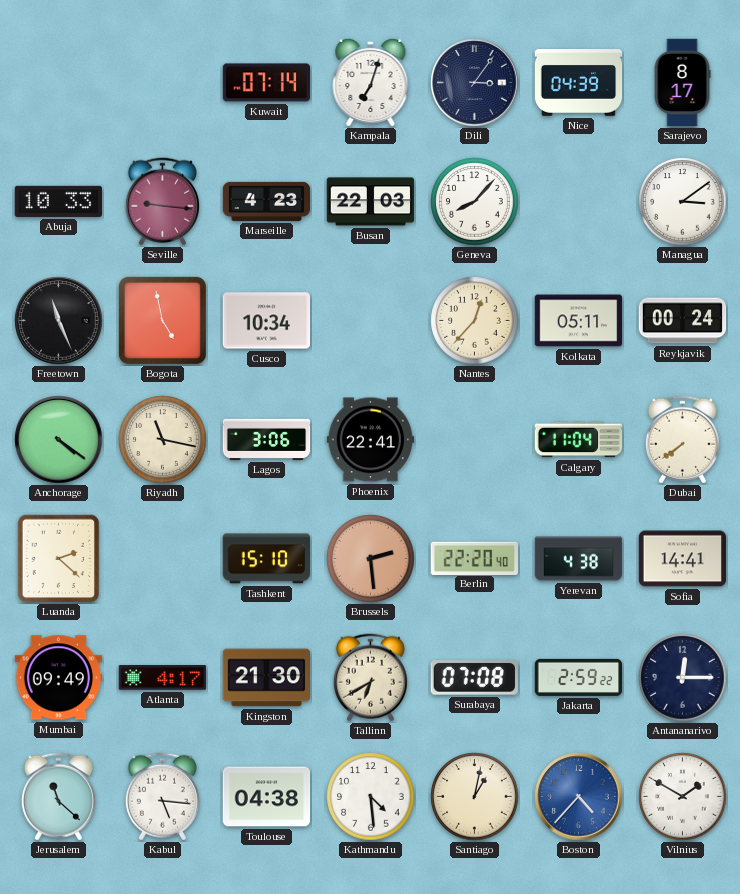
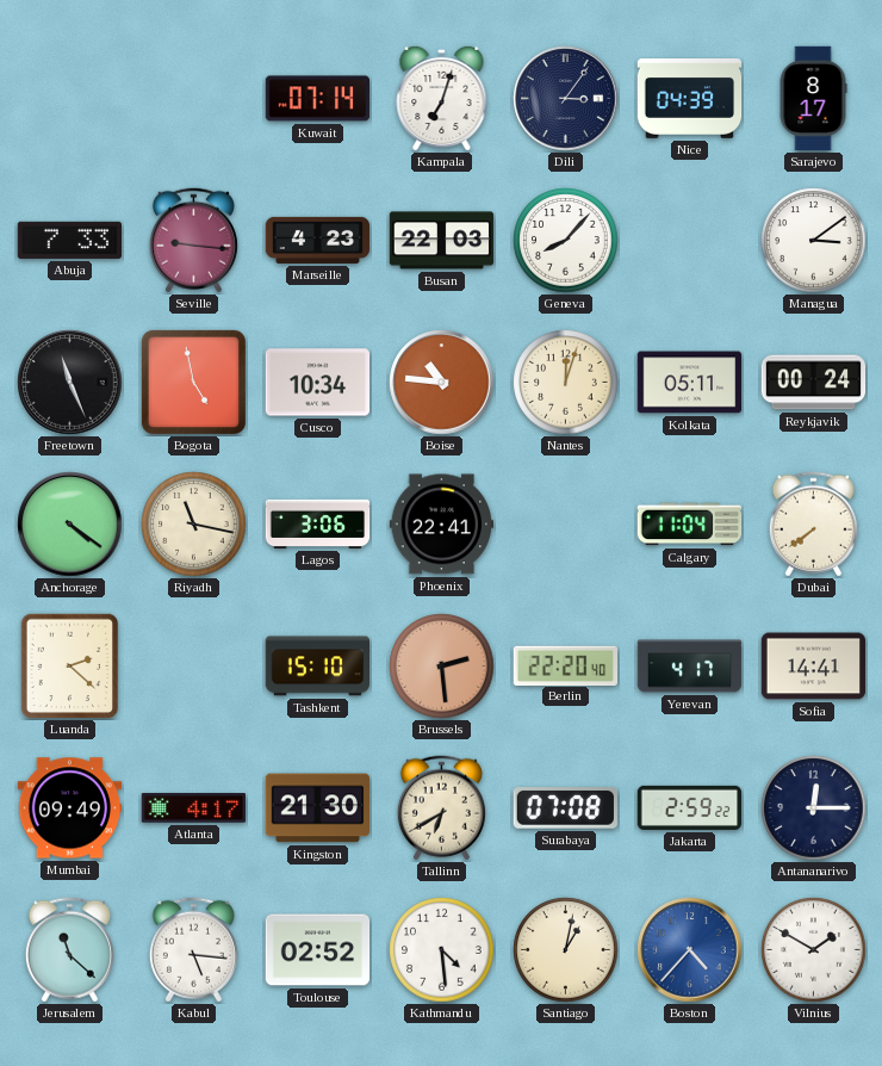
Abuja: 10:33 -> 7:33
Boise: none -> 10:46
Nantes: 12:37 -> 12:03
Yerevan: 4:38 -> 4:17
Toulouse: 04:38 -> 02:52
